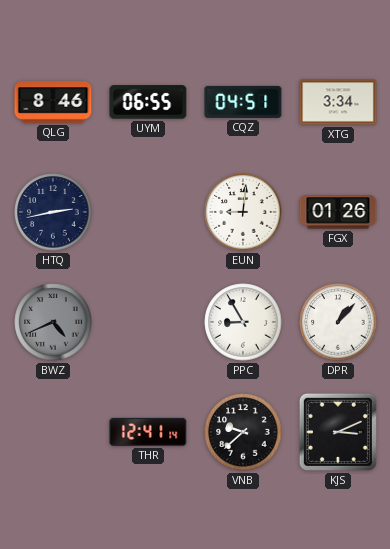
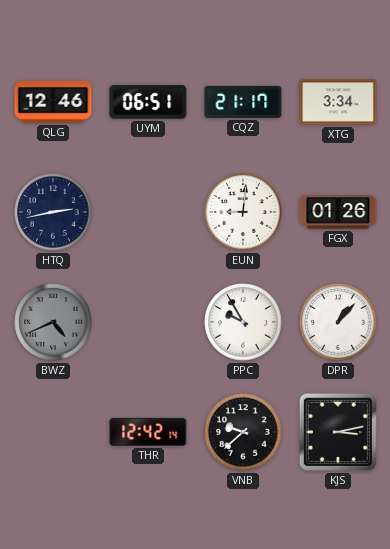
QLG: 8:46 -> 12:46
UYM: 06:55 -> 06:51
CQZ: 04:51 -> 21:17
PPC: 8:55 -> 9:55
THR: 12:41 -> 12:42
KJS: 3:11 -> 3:13
